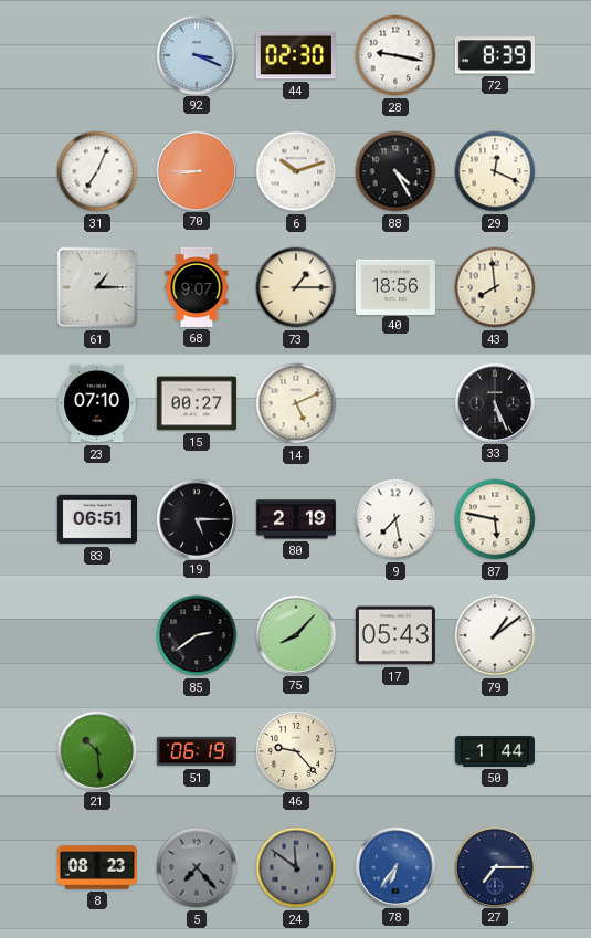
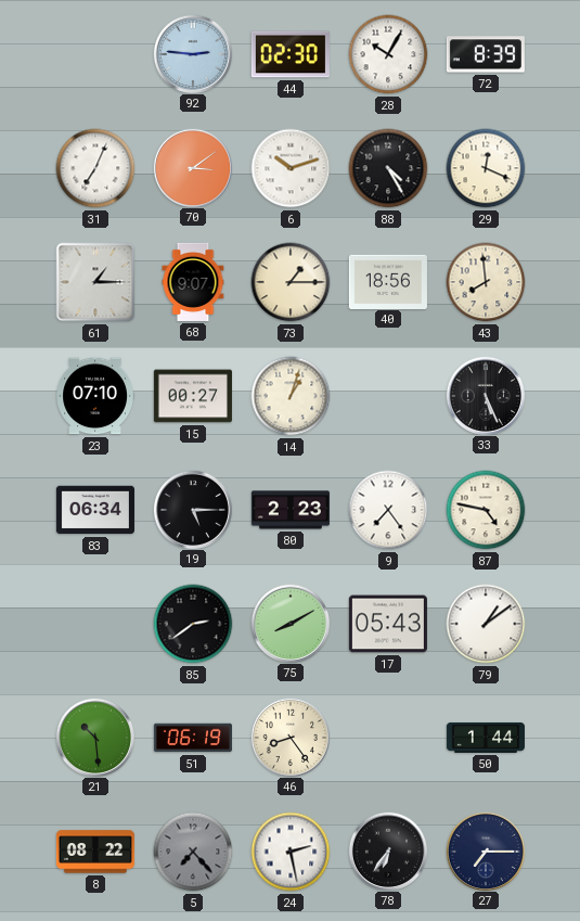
92: 3:19 -> 2:46
28: 9:17 -> 10:05
70: 8:45 -> 3:09
14: 5:11 -> 1:03
83: 06:51 -> 06:34
80: 2:19 -> 2:23
9: 7:28 -> 7:24
87: 5:47 -> 4:47
75: 8:07 -> 8:10
46: 9:23 -> 8:24
8: 08:23 -> 08:22
24: 11:51 -> 2:28
24 dial: grey -> white
78 dial: blue -> black
